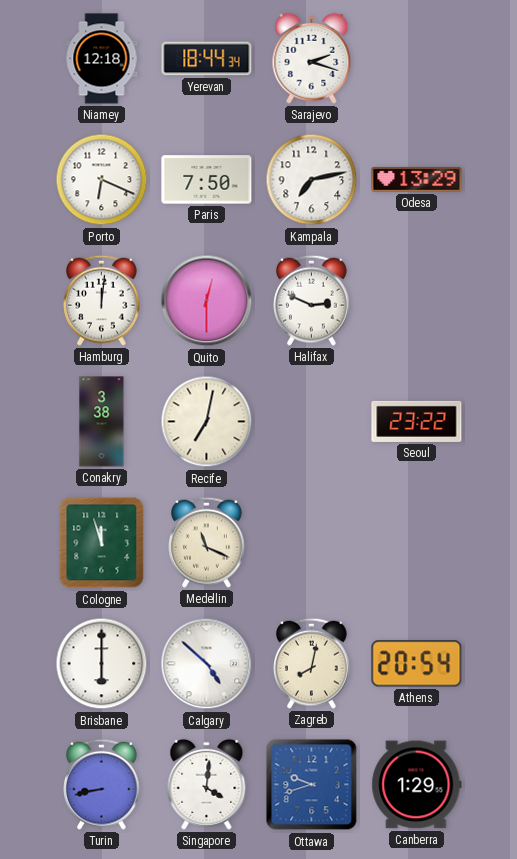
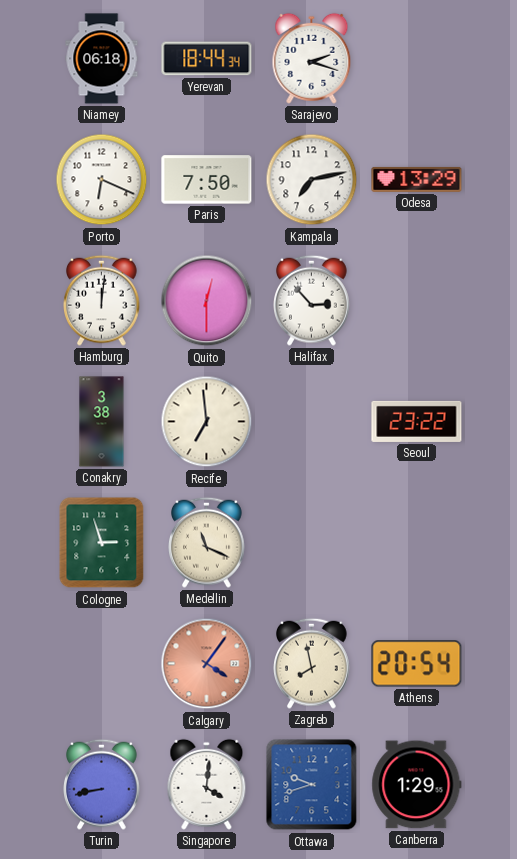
Niamey: 12:18 -> 06:18
Halifax: 2:49 -> 2:53
Recife: 7:02 -> 6:59
Cologne: 11:57 -> 2:57
Brisbane: 6:00 -> none
Calgary: 4:52 -> 4:06
Calgary dial: white -> salmon
Zagreb: 8:02 -> 7:58
